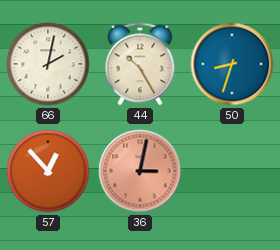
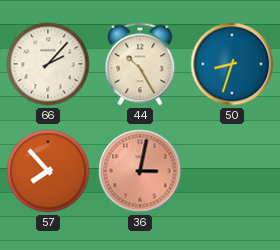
66: 2:02 -> 2:07
57: 12:53 -> 7:53
